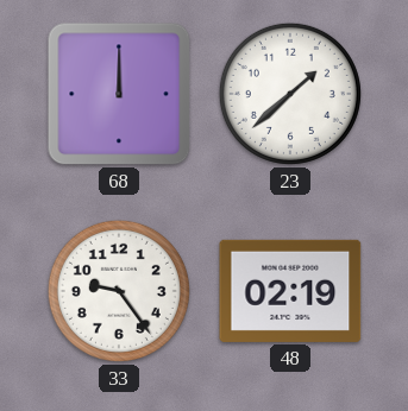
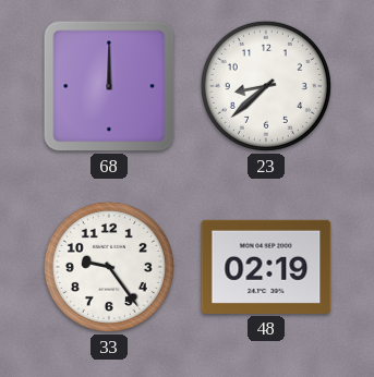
23: 1:38 -> 8:38
